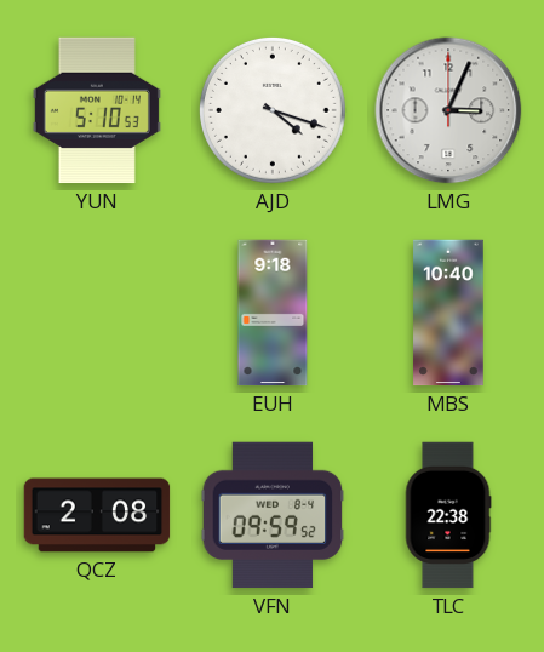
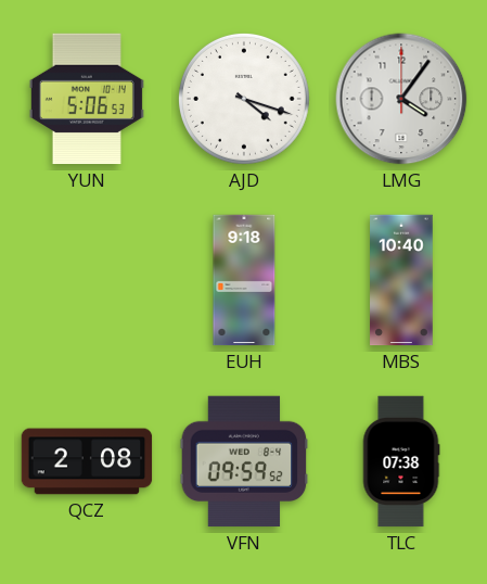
YUN: 5:10 -> 5:06
LMG: 3:04 -> 4:06
TLC: 22:38 -> 07:38
